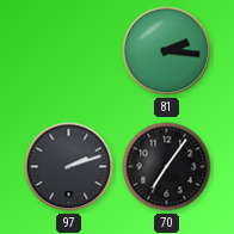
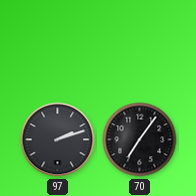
81: 2:16 -> none
